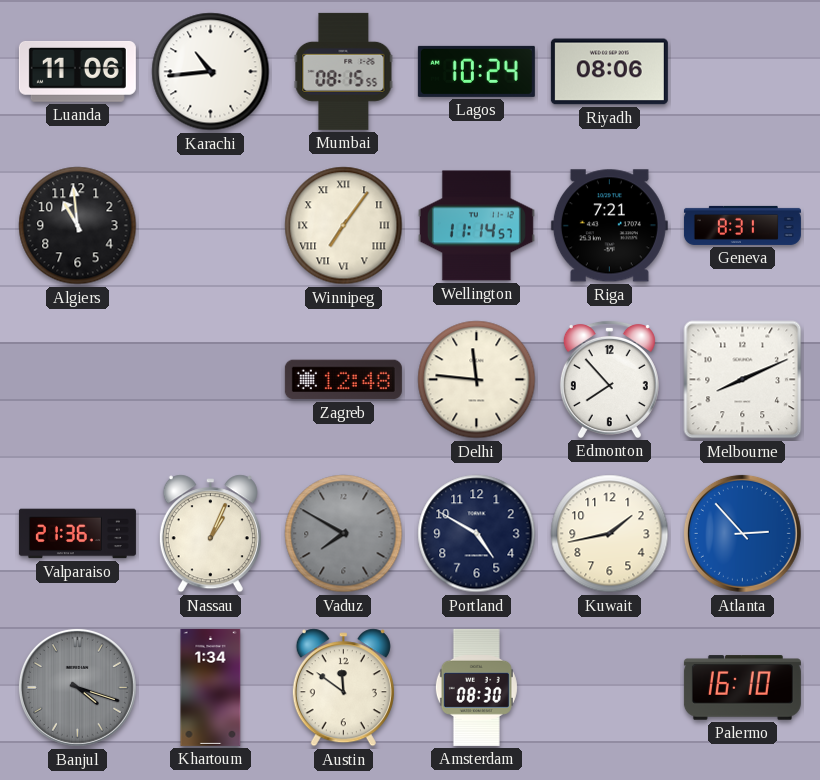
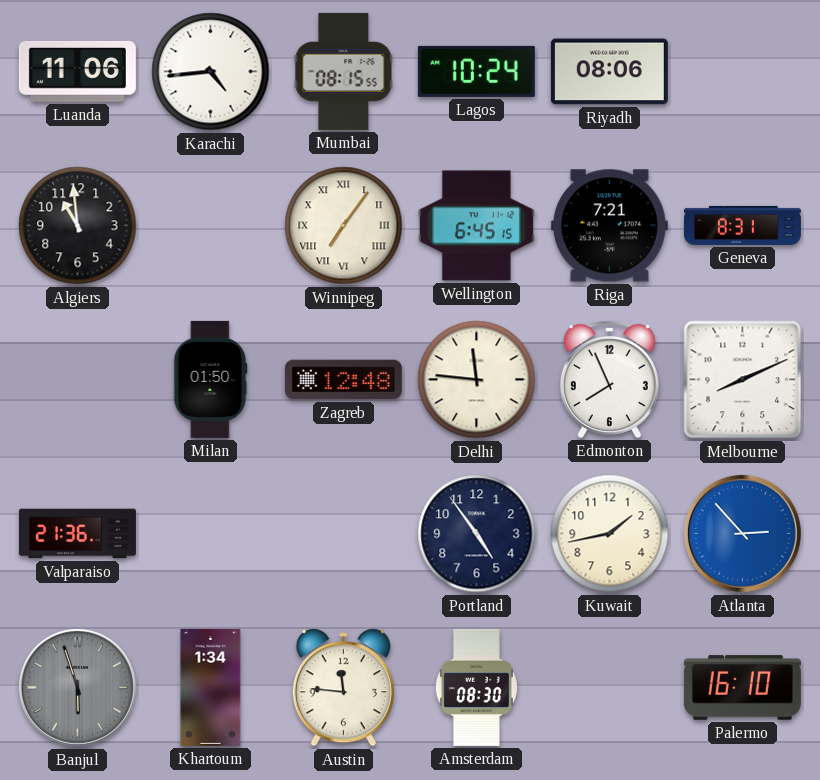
Karachi: 10:44 -> 4:44
Wellington: 11:14 -> 6:45
Milan: none -> 01:50
Edmonton: 7:53 -> 7:56
Nassau: 1:04 -> none
Vaduz: 7:50 -> none
Portland: 4:50 -> 4:54
Banjul: 4:18 -> 5:57
Austin: 11:51 -> 11:46
